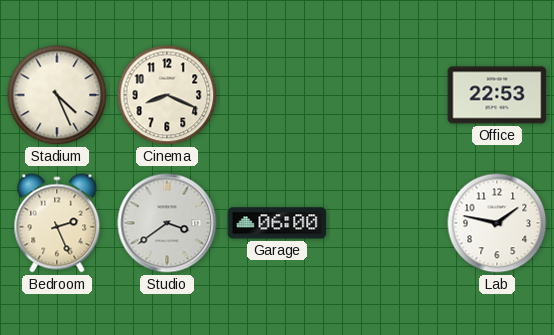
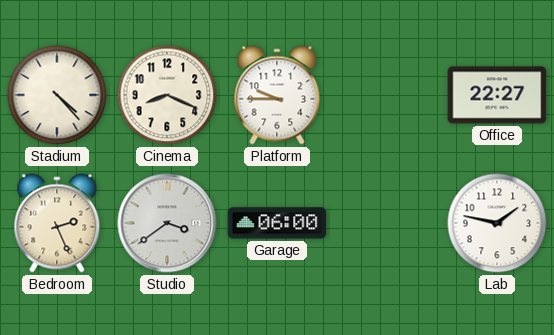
Stadium: 4:26 -> 4:23
Platform: none -> 9:45
Office: 22:53 -> 22:27
